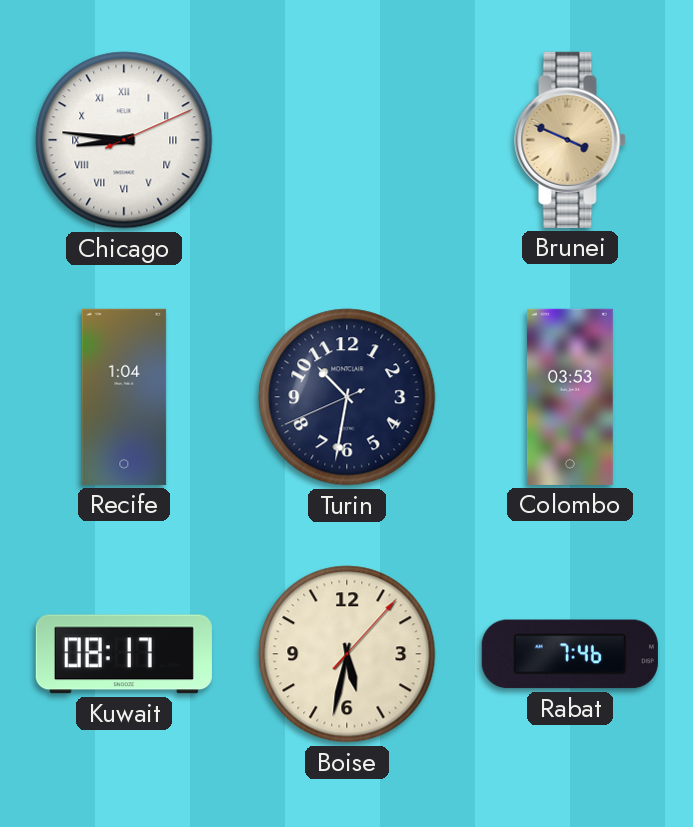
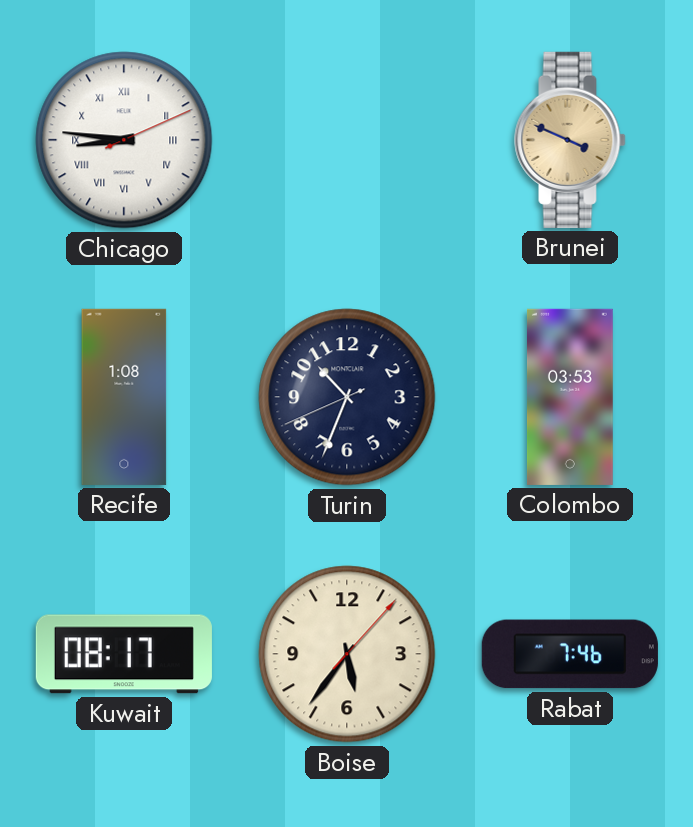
Recife: 1:04 -> 1:08
Turin: 10:31 -> 10:33
Boise: 5:32 -> 5:36
